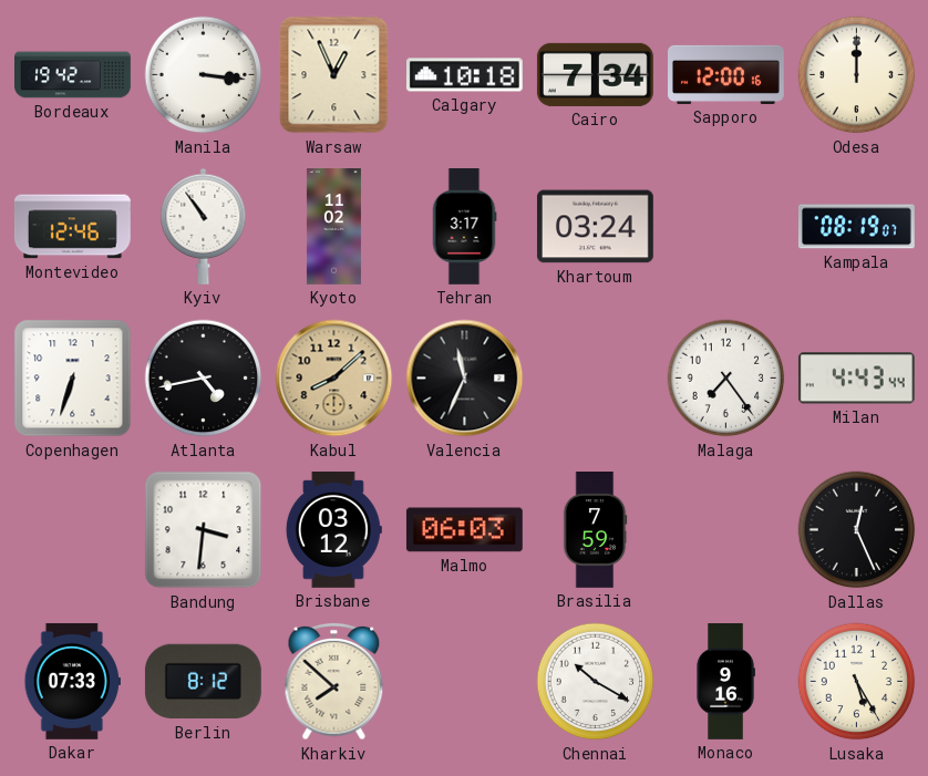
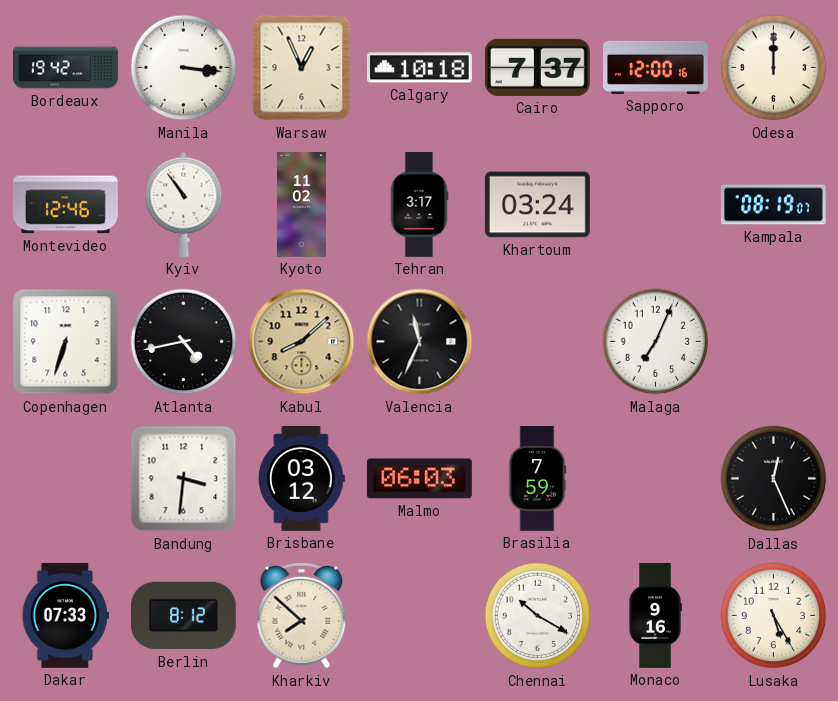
Cairo: 7:34 -> 7:37
Malaga: 7:24 -> 7:04
Milan: 4:43 -> none
